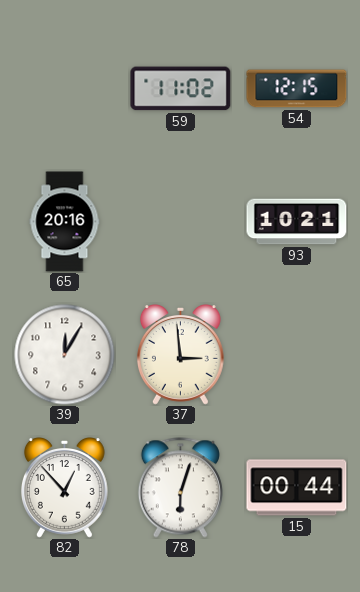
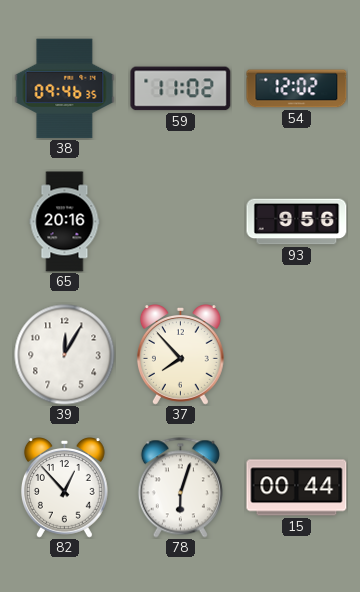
38: none -> 09:46
54: 12:15 -> 12:02
93: 10:21 -> 9:56
37: 2:59 -> 7:53
